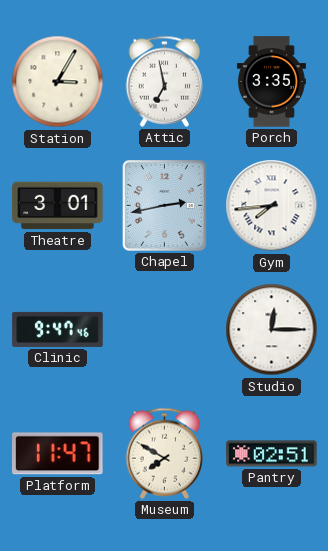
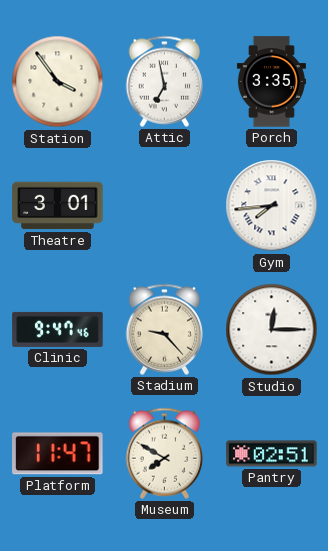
Station: 3:05 -> 3:54
Chapel: 2:43 -> none
Stadium: none -> 9:23
